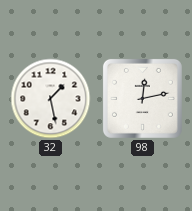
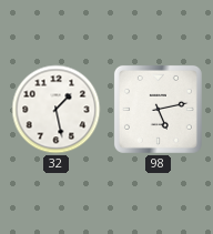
98: 12:13 -> 5:13
